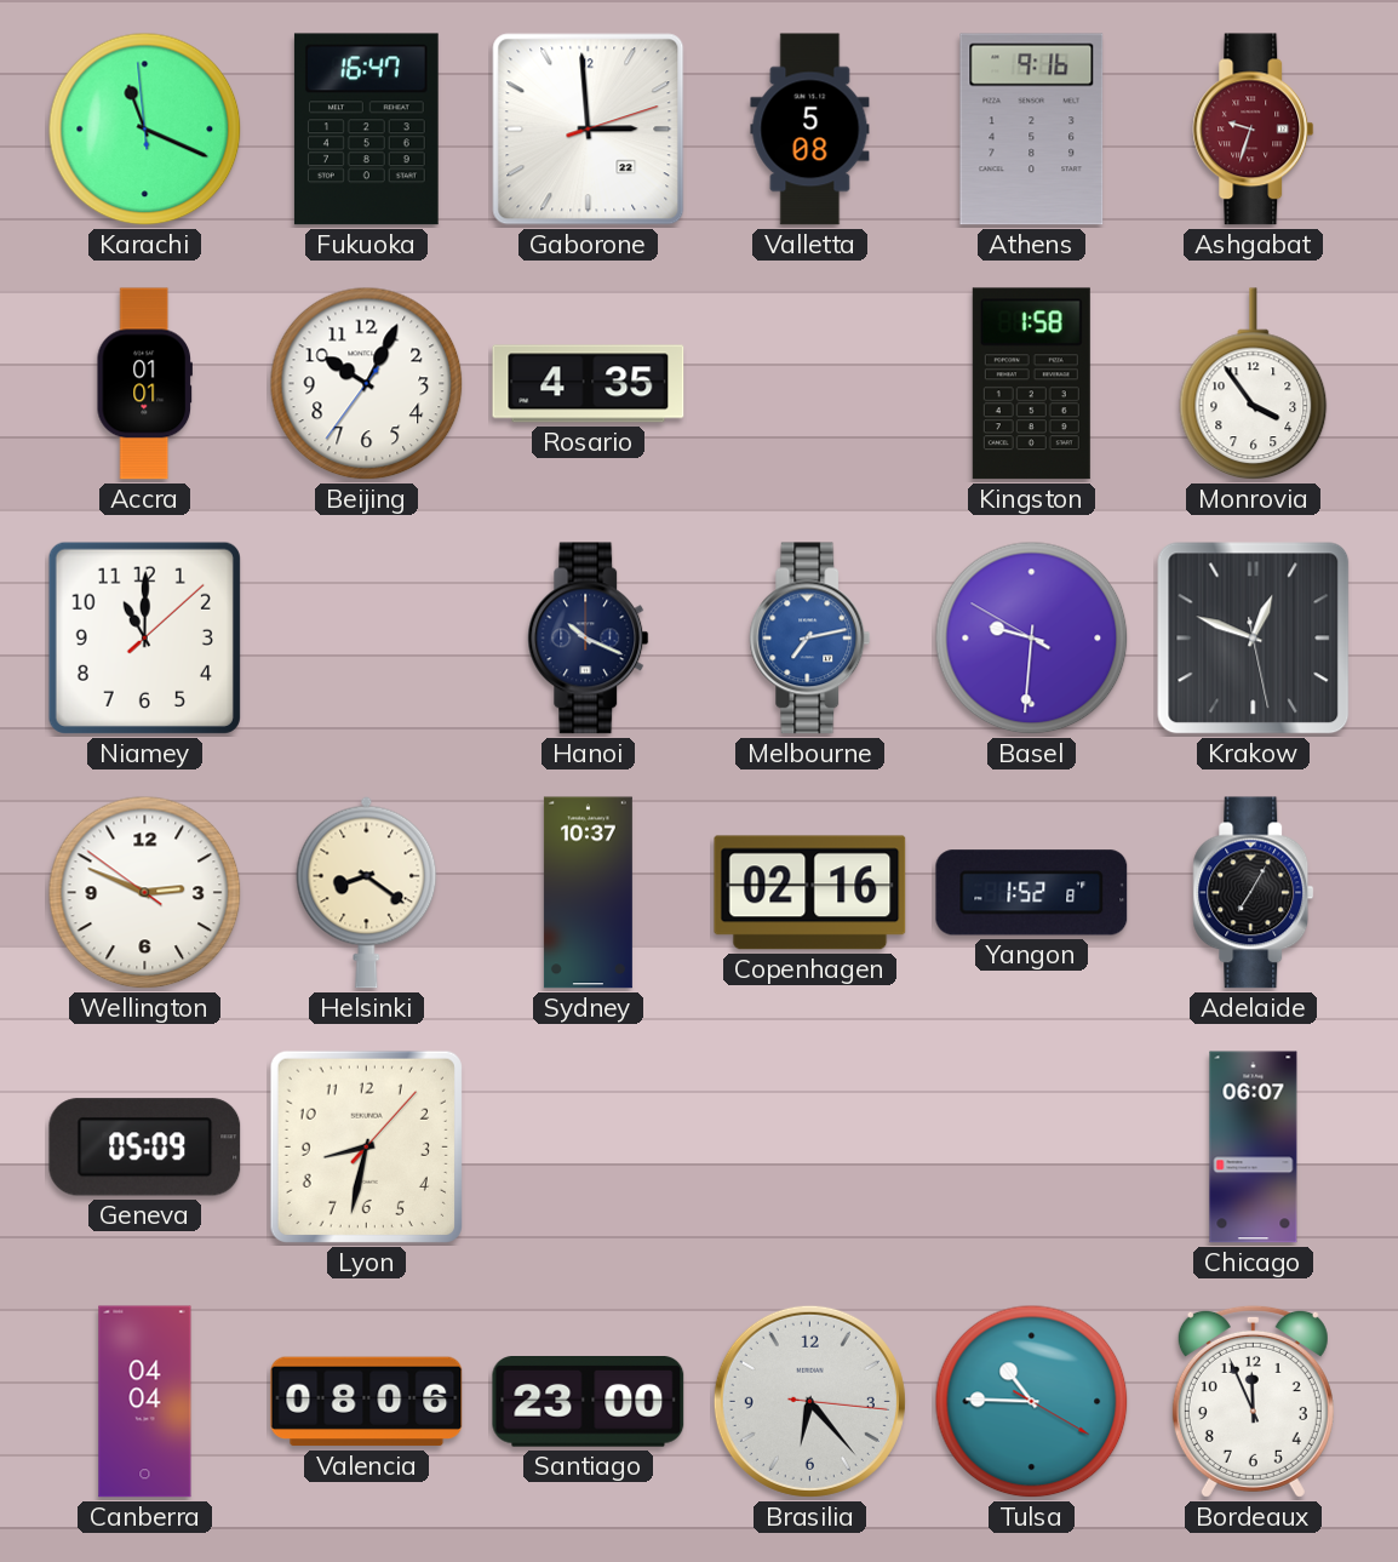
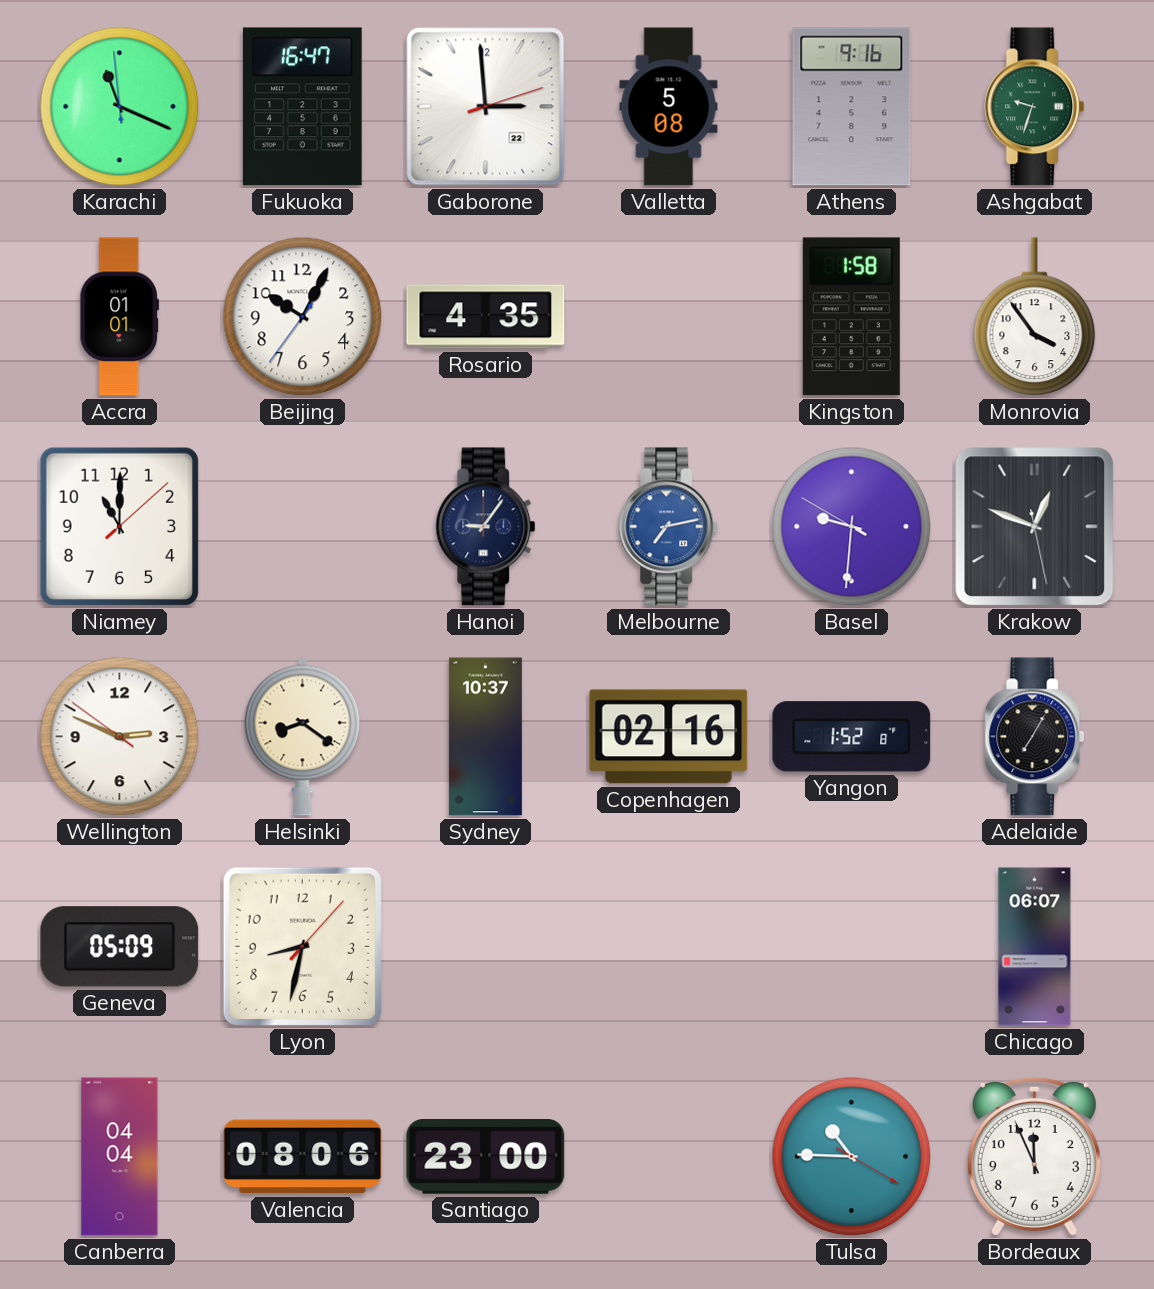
Ashgabat dial: burgundy -> green
Hanoi: 10:19 -> 9:06
Brasilia: 6:23 -> none
